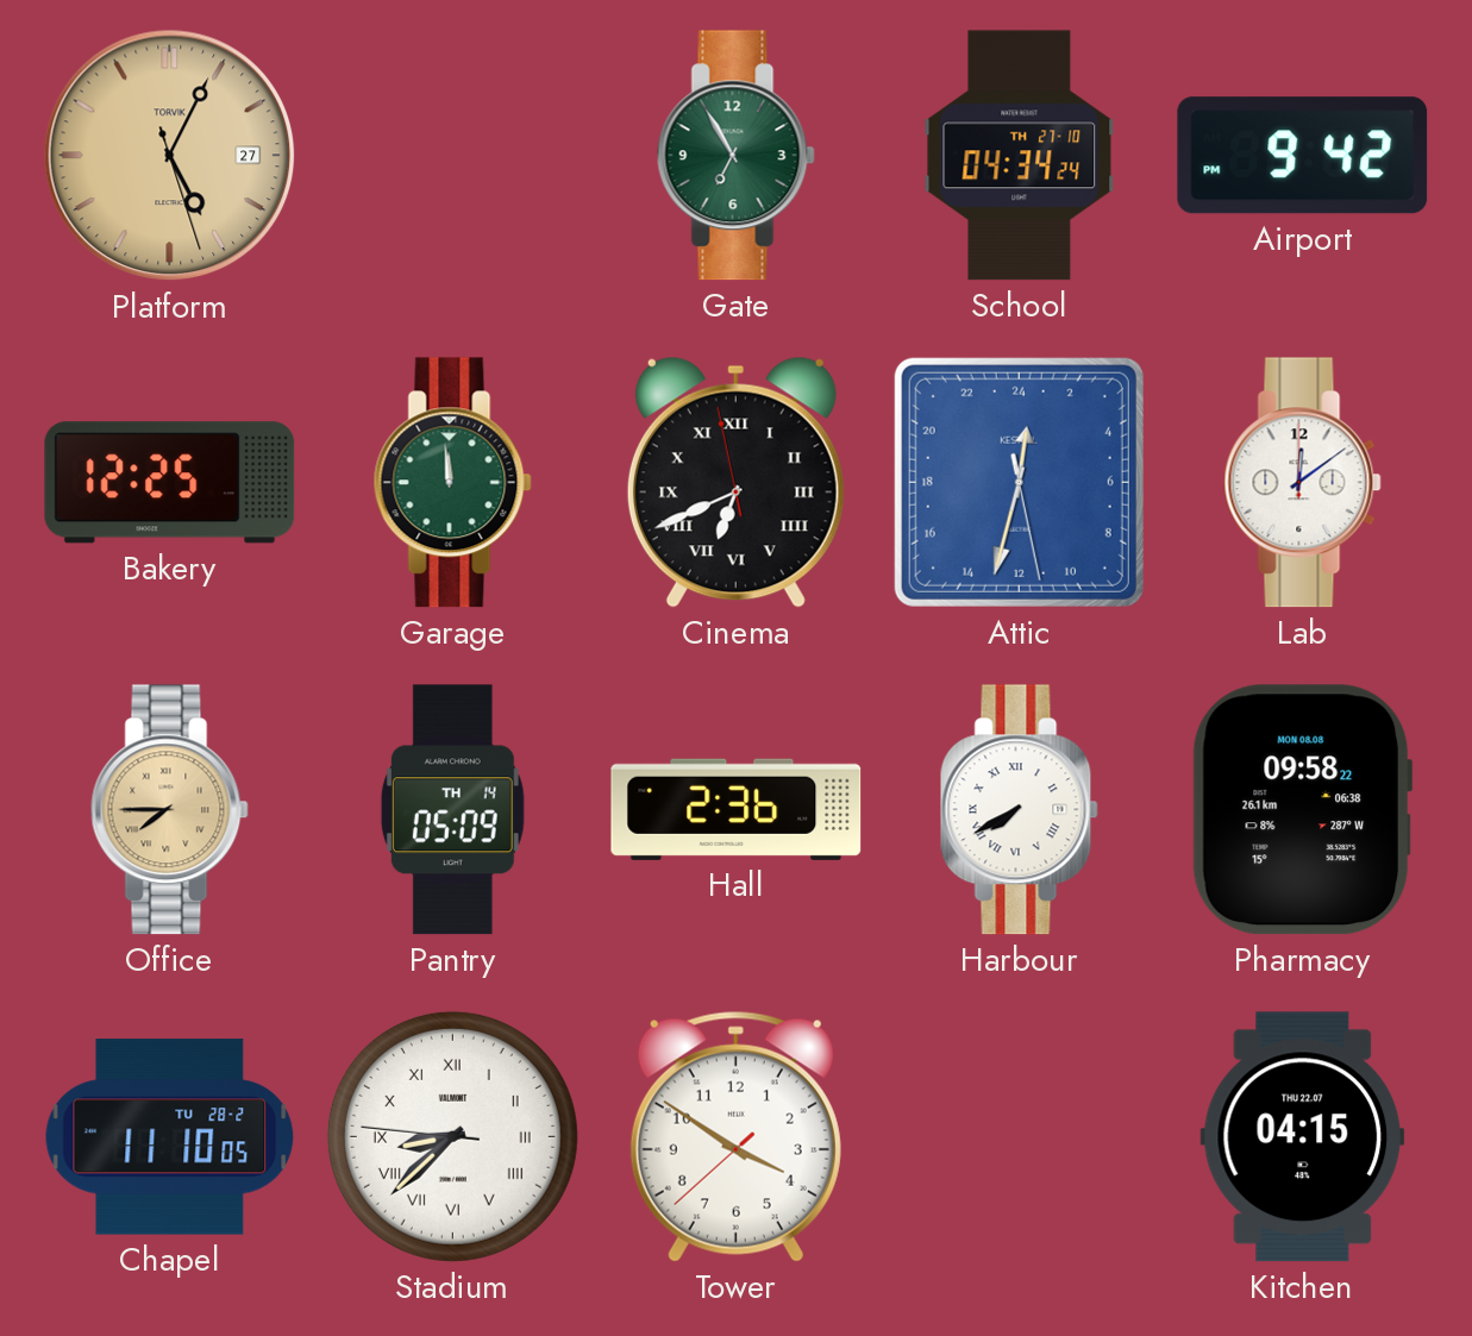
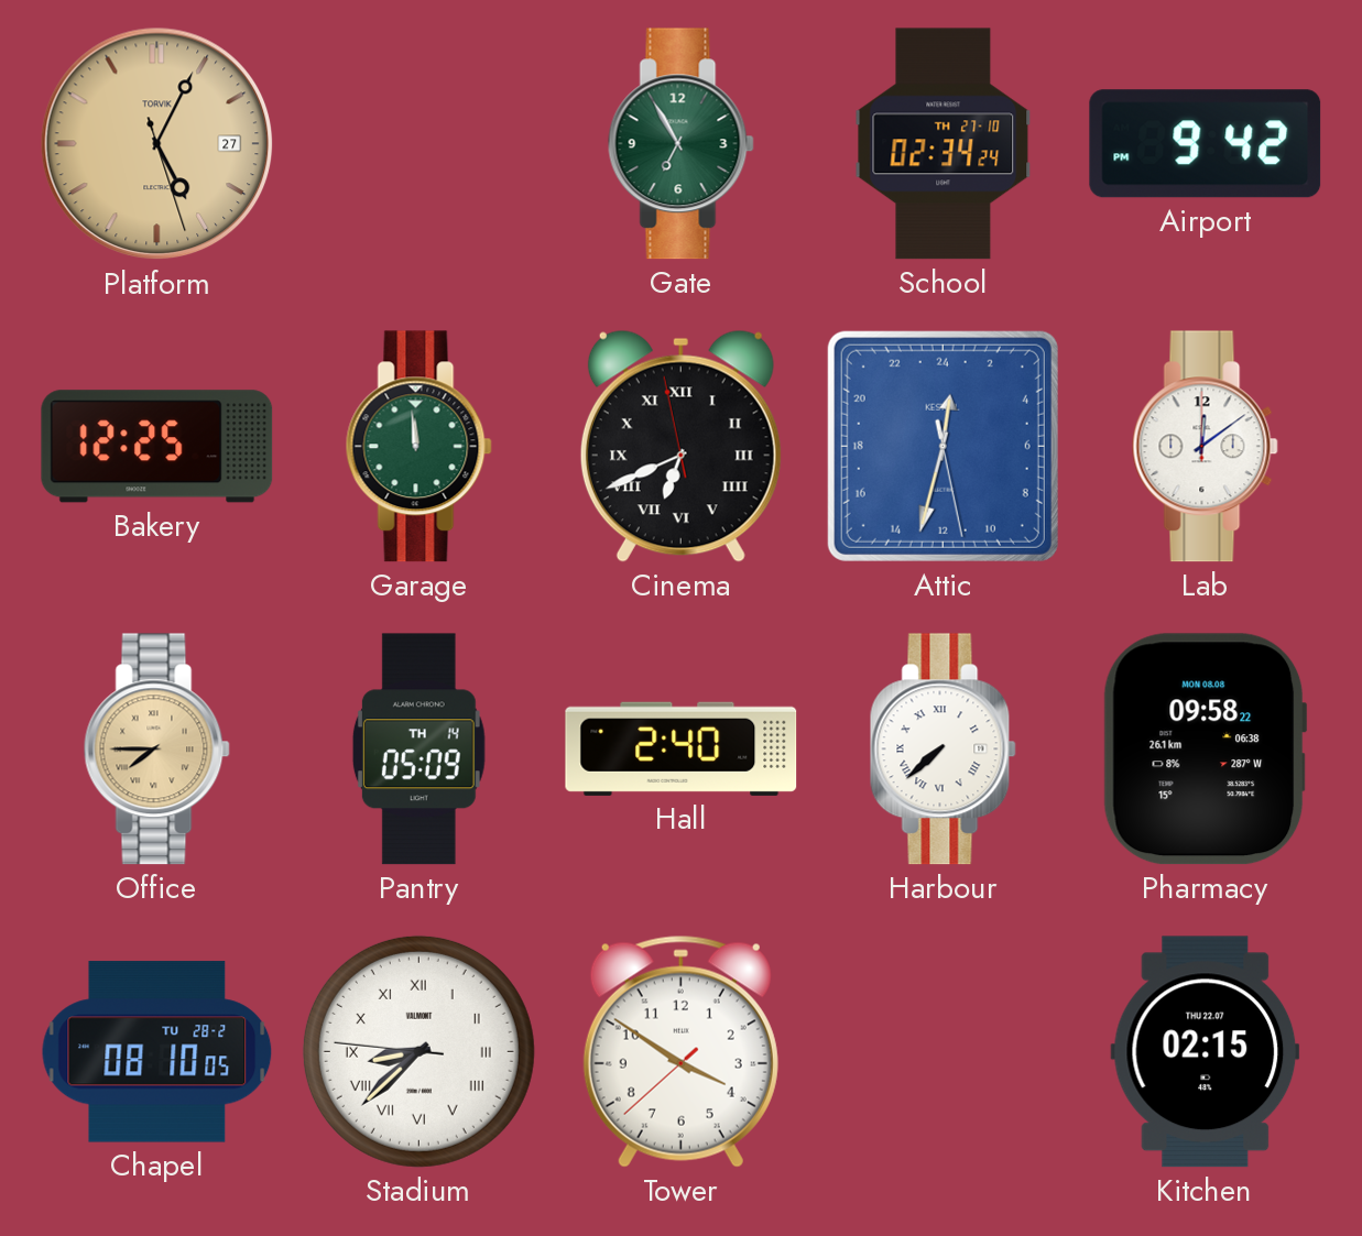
School: 04:34 -> 02:34
Hall: 2:36 -> 2:40
Harbour: 7:40 -> 7:38
Chapel: 11:10 -> 08:10
Kitchen: 04:15 -> 02:15
